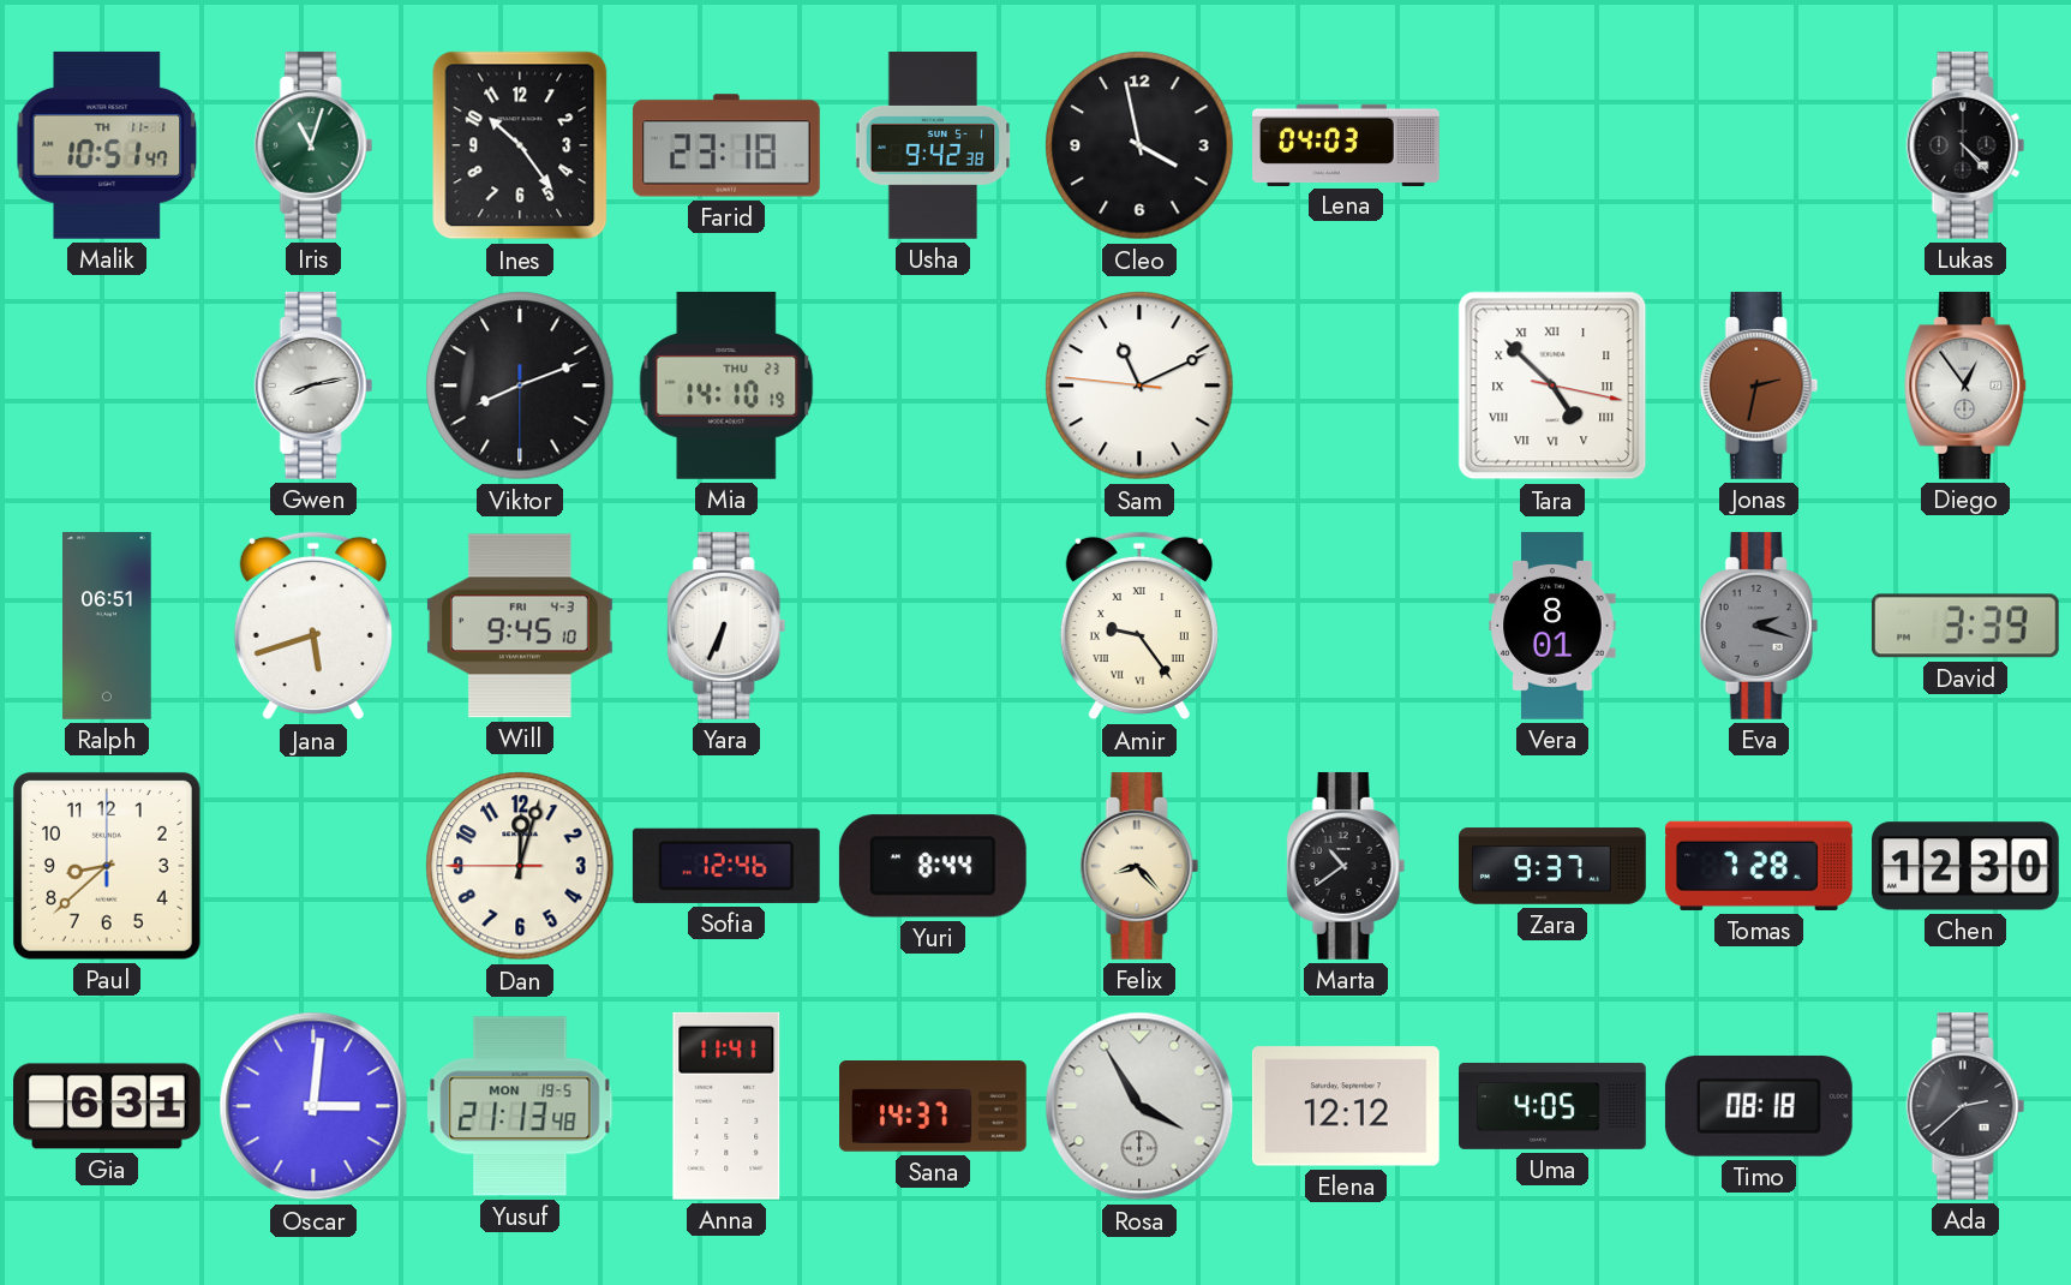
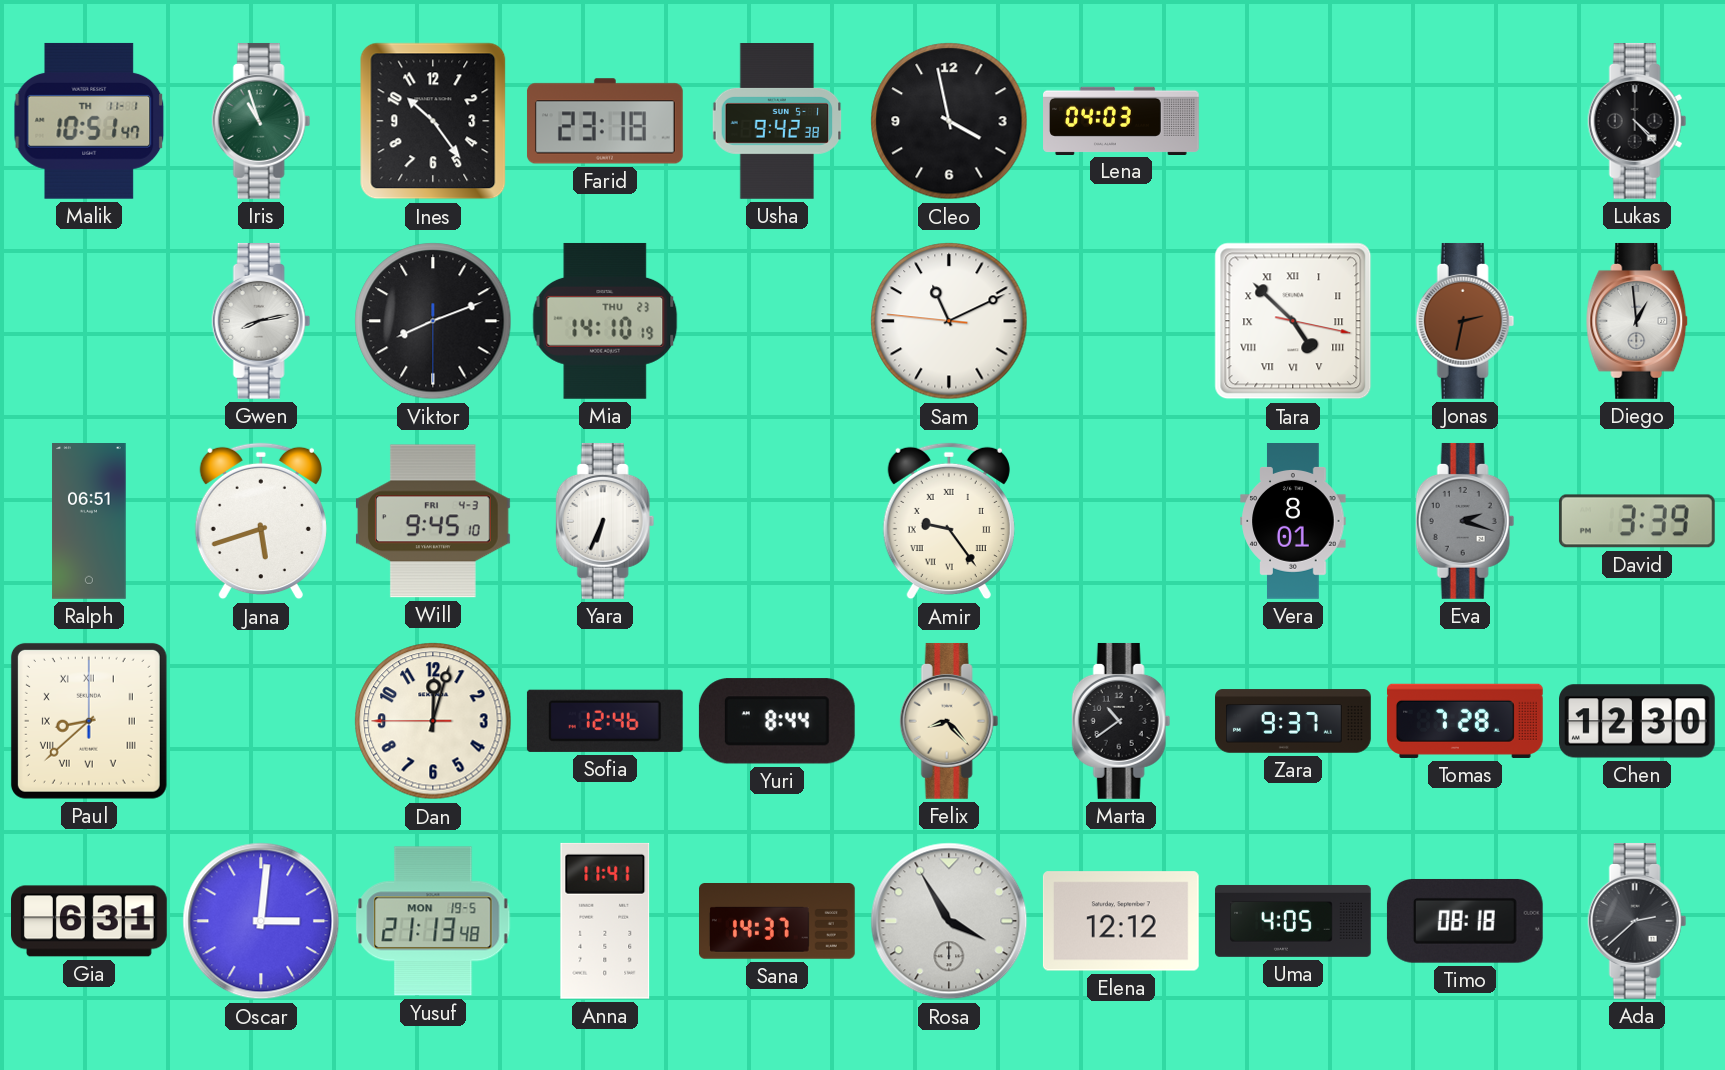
Iris: 11:03 -> 10:57
Diego: 12:54 -> 12:59
Paul numerals: Arabic -> Roman
